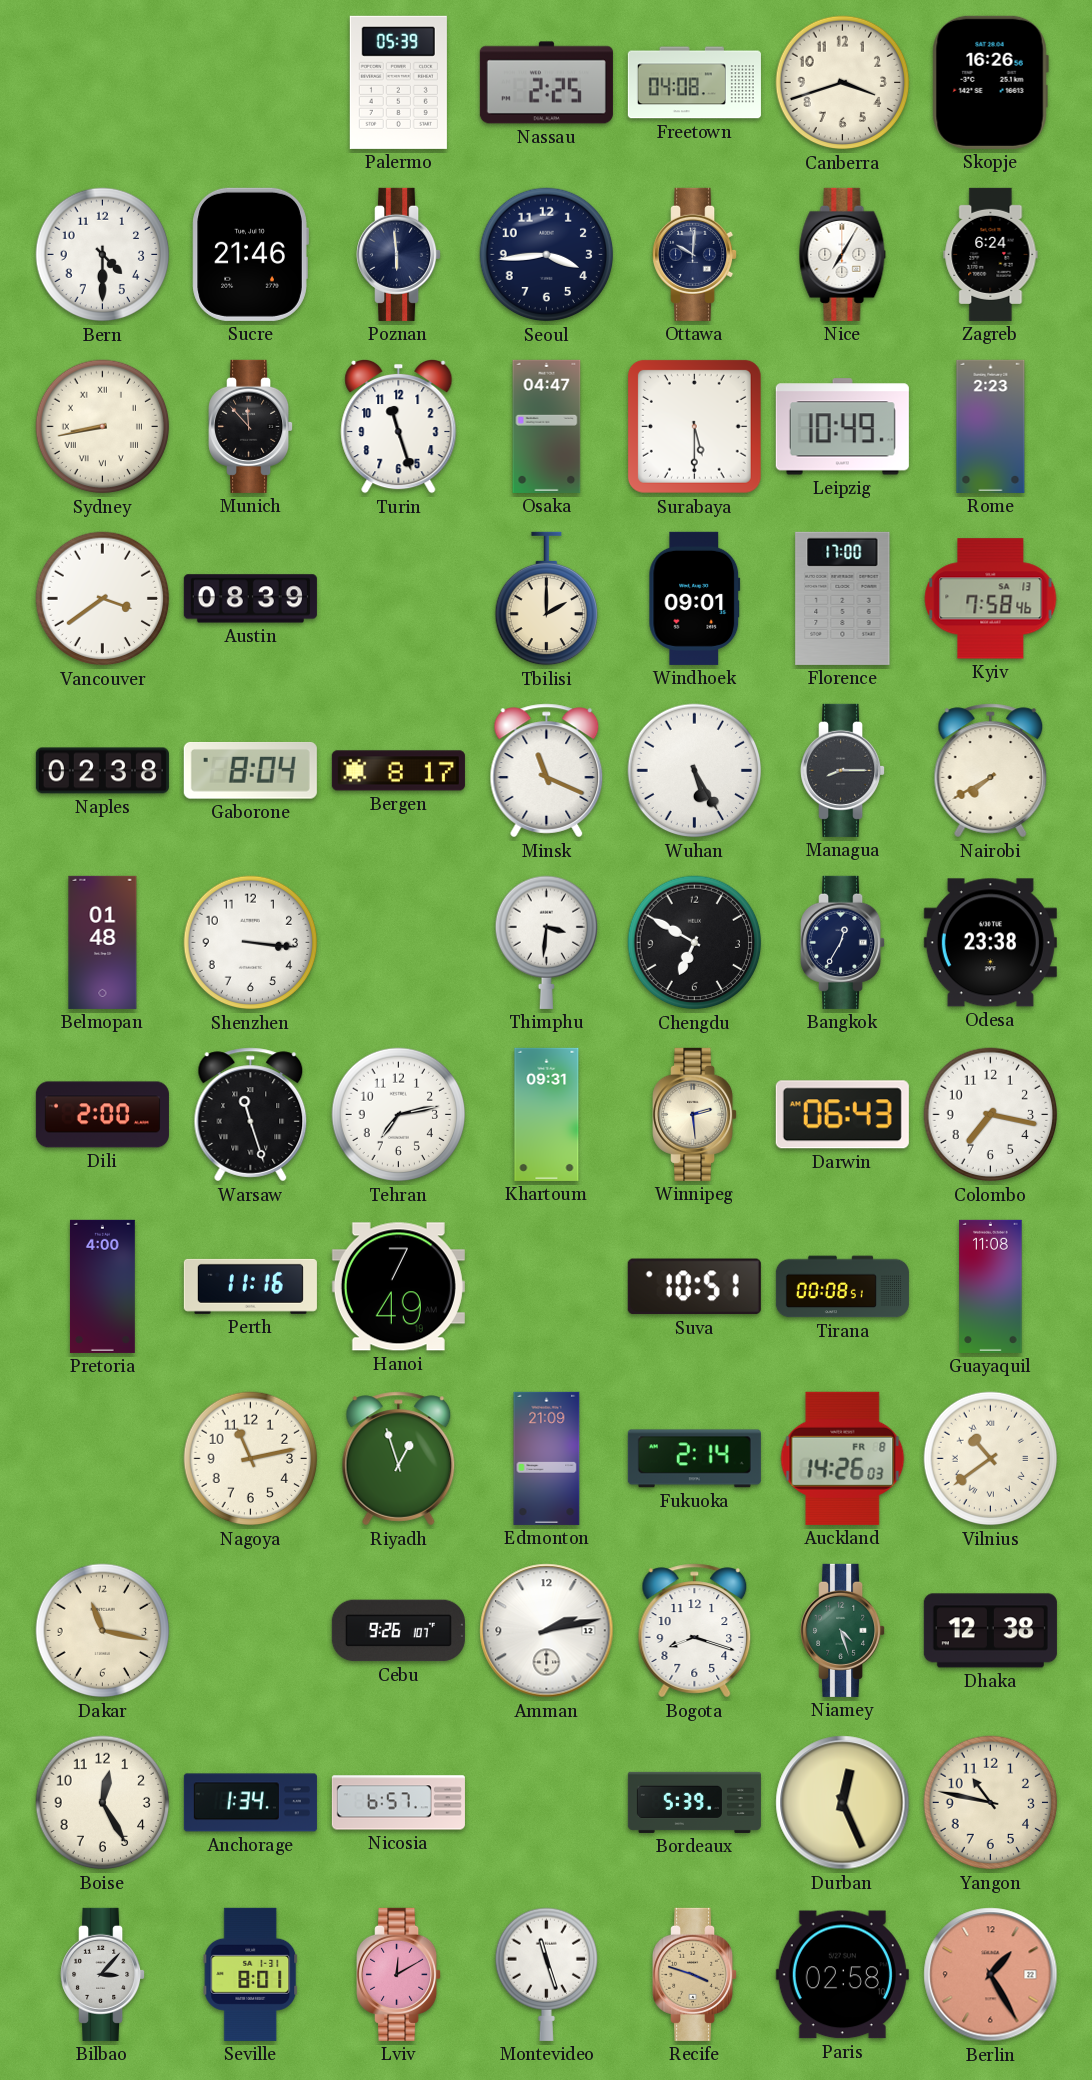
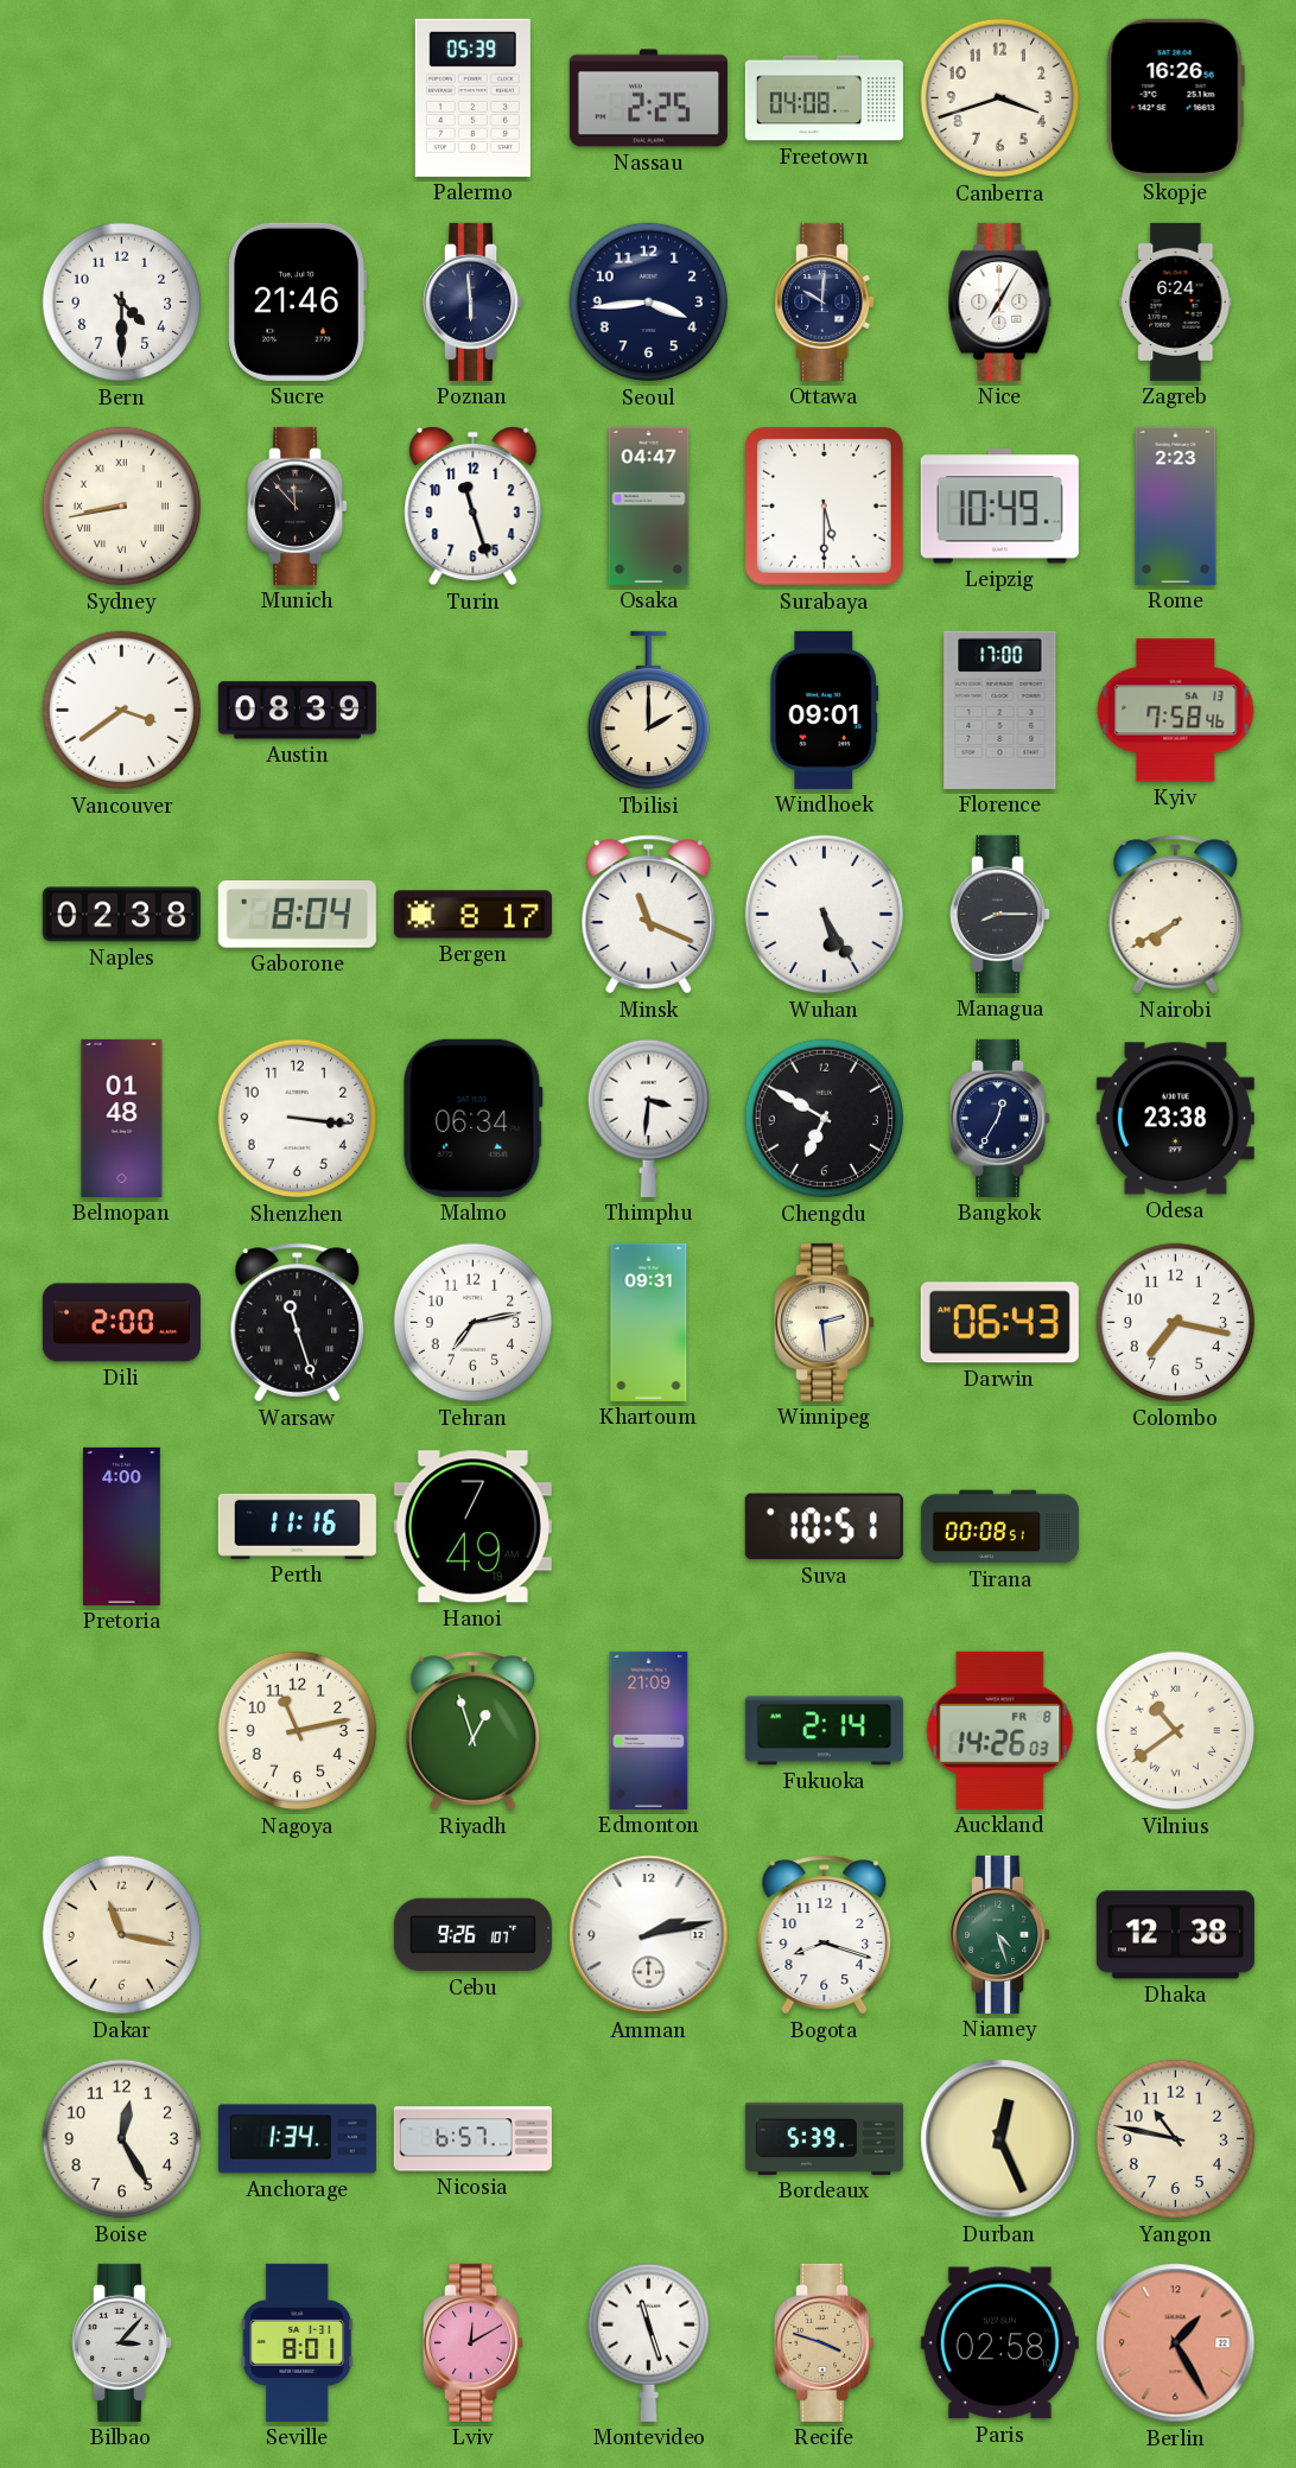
Malmo: none -> 06:34
Guayaquil: 11:08 -> none
